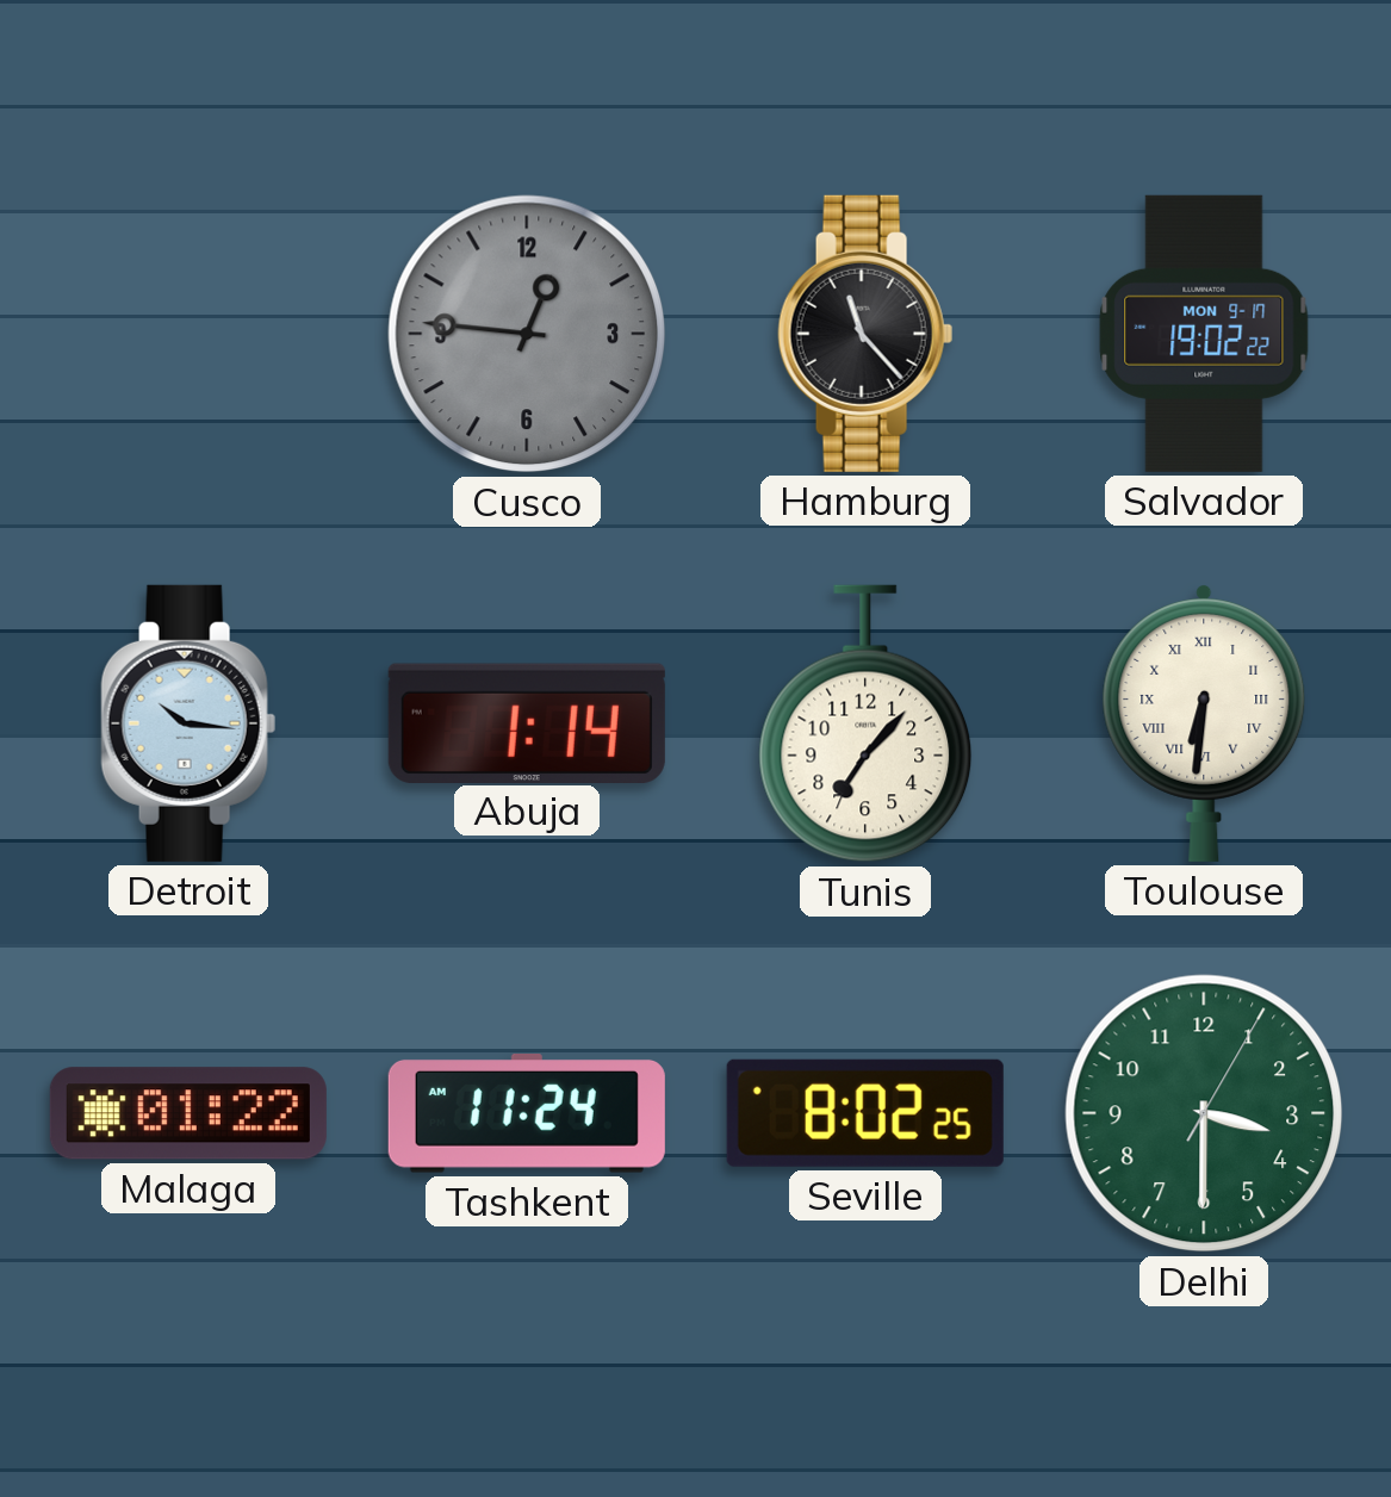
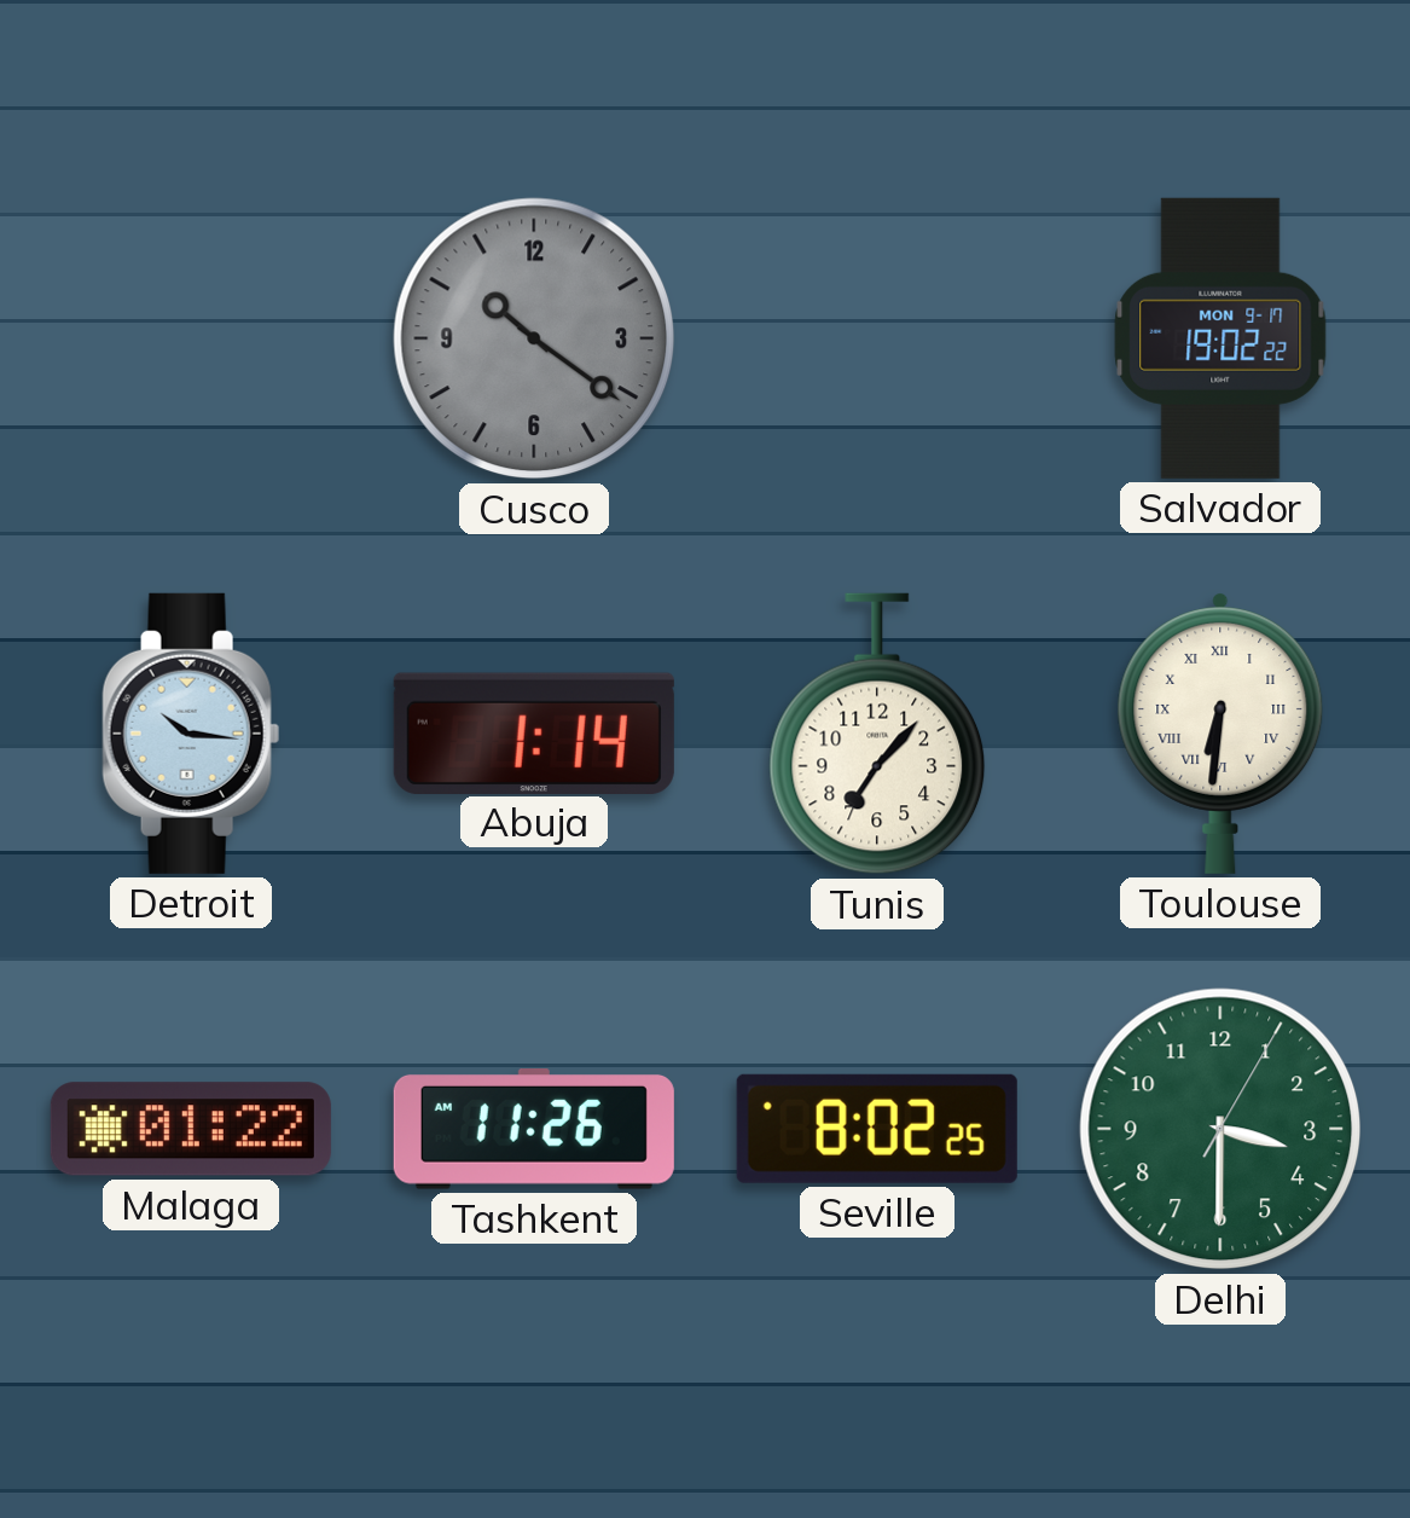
Cusco: 12:46 -> 10:21
Hamburg: 11:23 -> none
Tashkent: 11:24 -> 11:26
